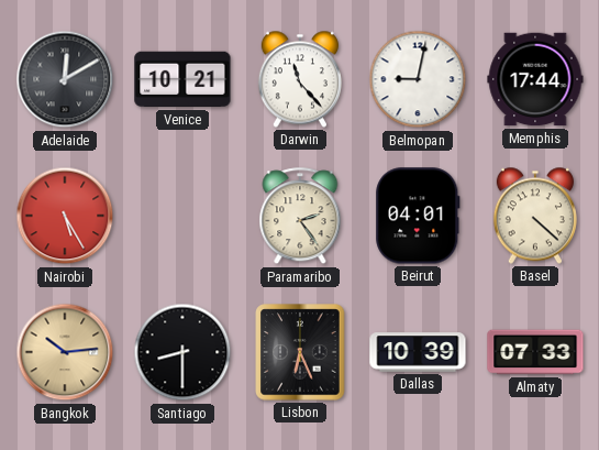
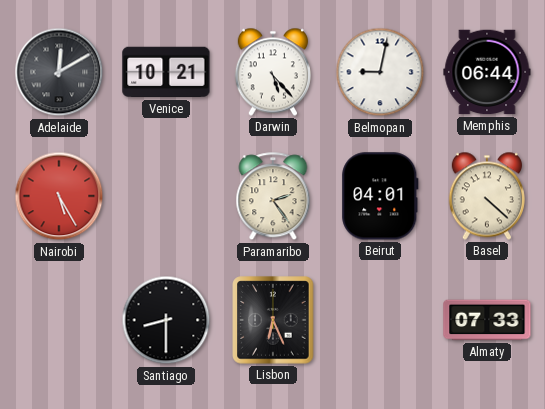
Darwin: 11:23 -> 5:23
Memphis: 17:44 -> 06:44
Bangkok: 10:14 -> none
Dallas: 10:39 -> none
